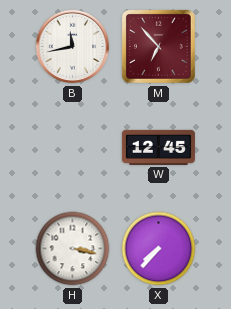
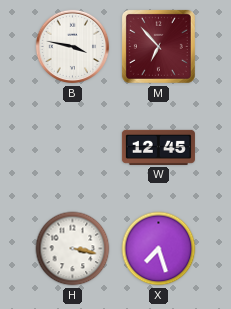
B: 11:43 -> 3:47
X: 7:37 -> 7:27
